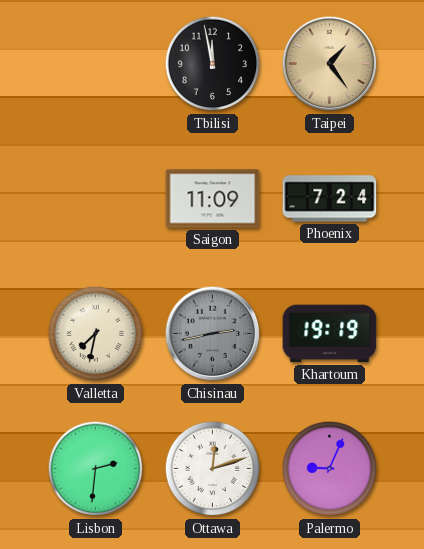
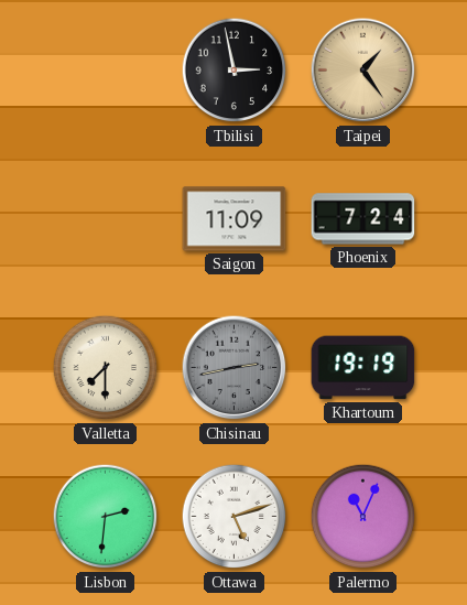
Tbilisi: 11:58 -> 2:58
Valletta: 7:32 -> 7:30
Ottawa: 12:12 -> 5:12
Palermo: 9:04 -> 11:04
